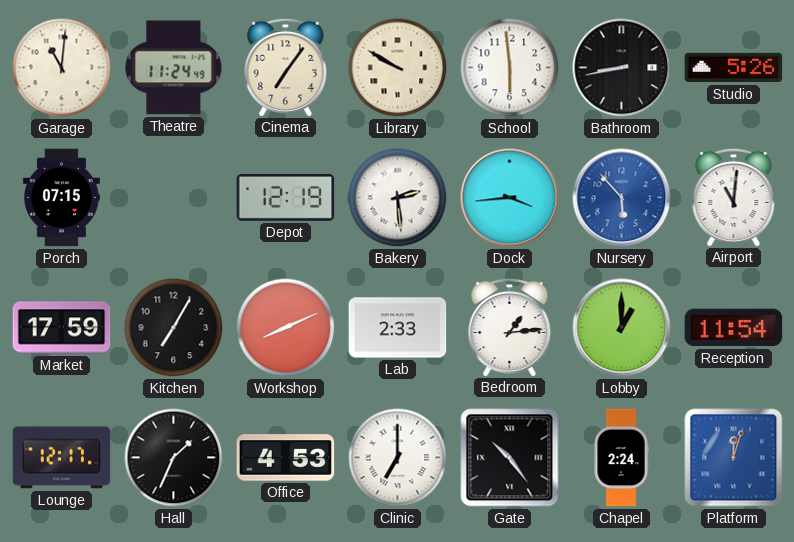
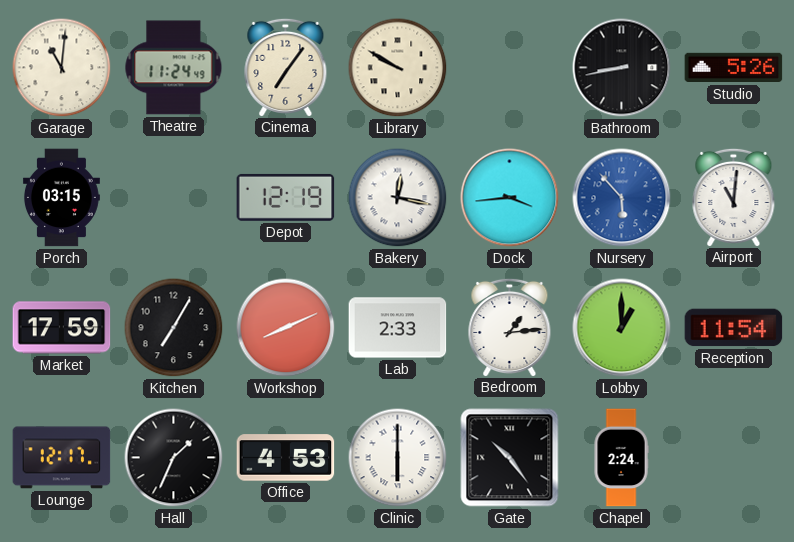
School: 5:59 -> none
Porch: 07:15 -> 03:15
Bakery: 2:29 -> 12:17
Clinic: 7:00 -> 6:00
Platform: 12:03 -> none
